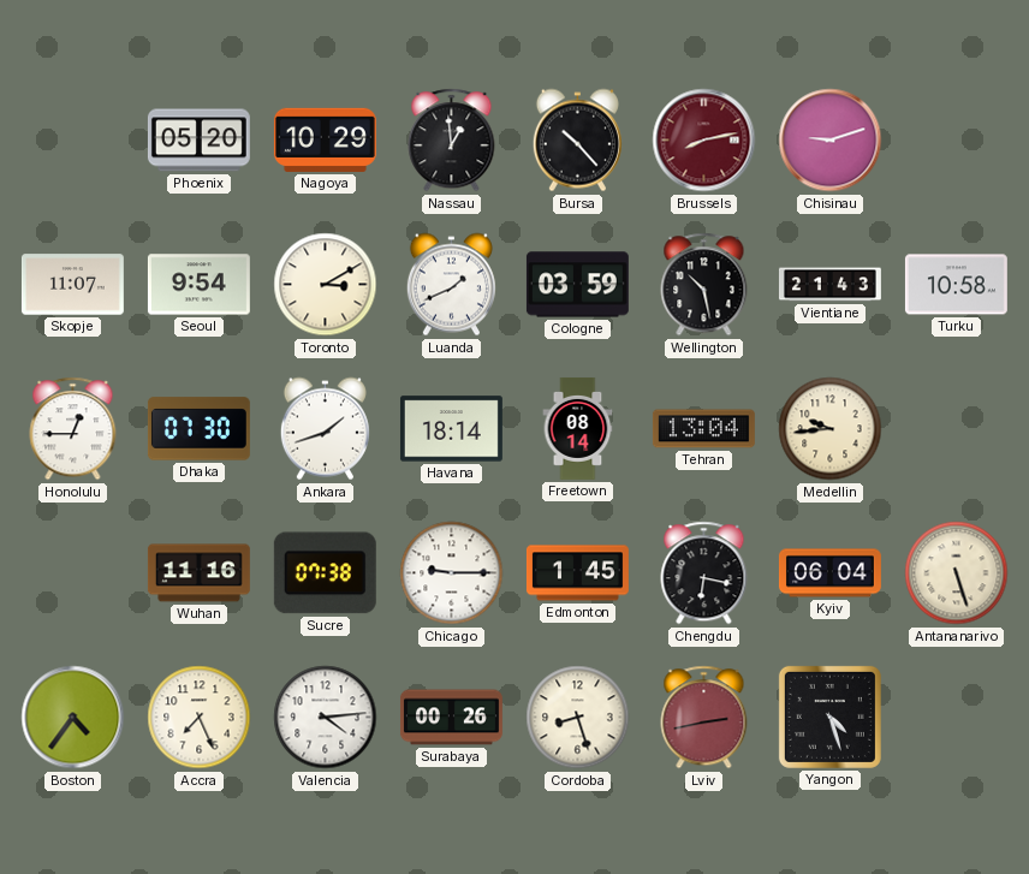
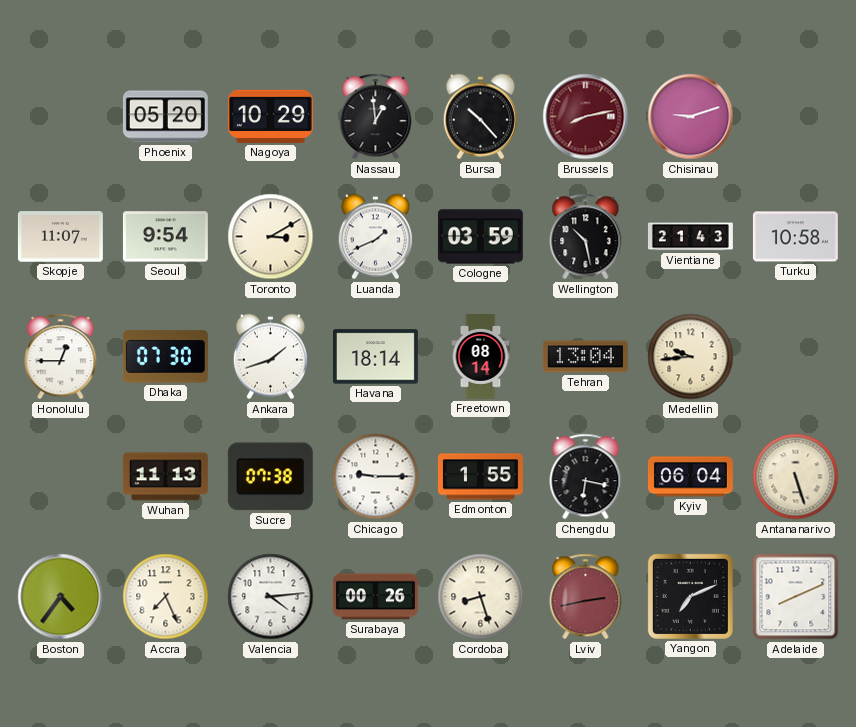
Wuhan: 11:16 -> 11:13
Edmonton: 1:45 -> 1:55
Yangon: 4:27 -> 7:11
Adelaide: none -> 8:11
